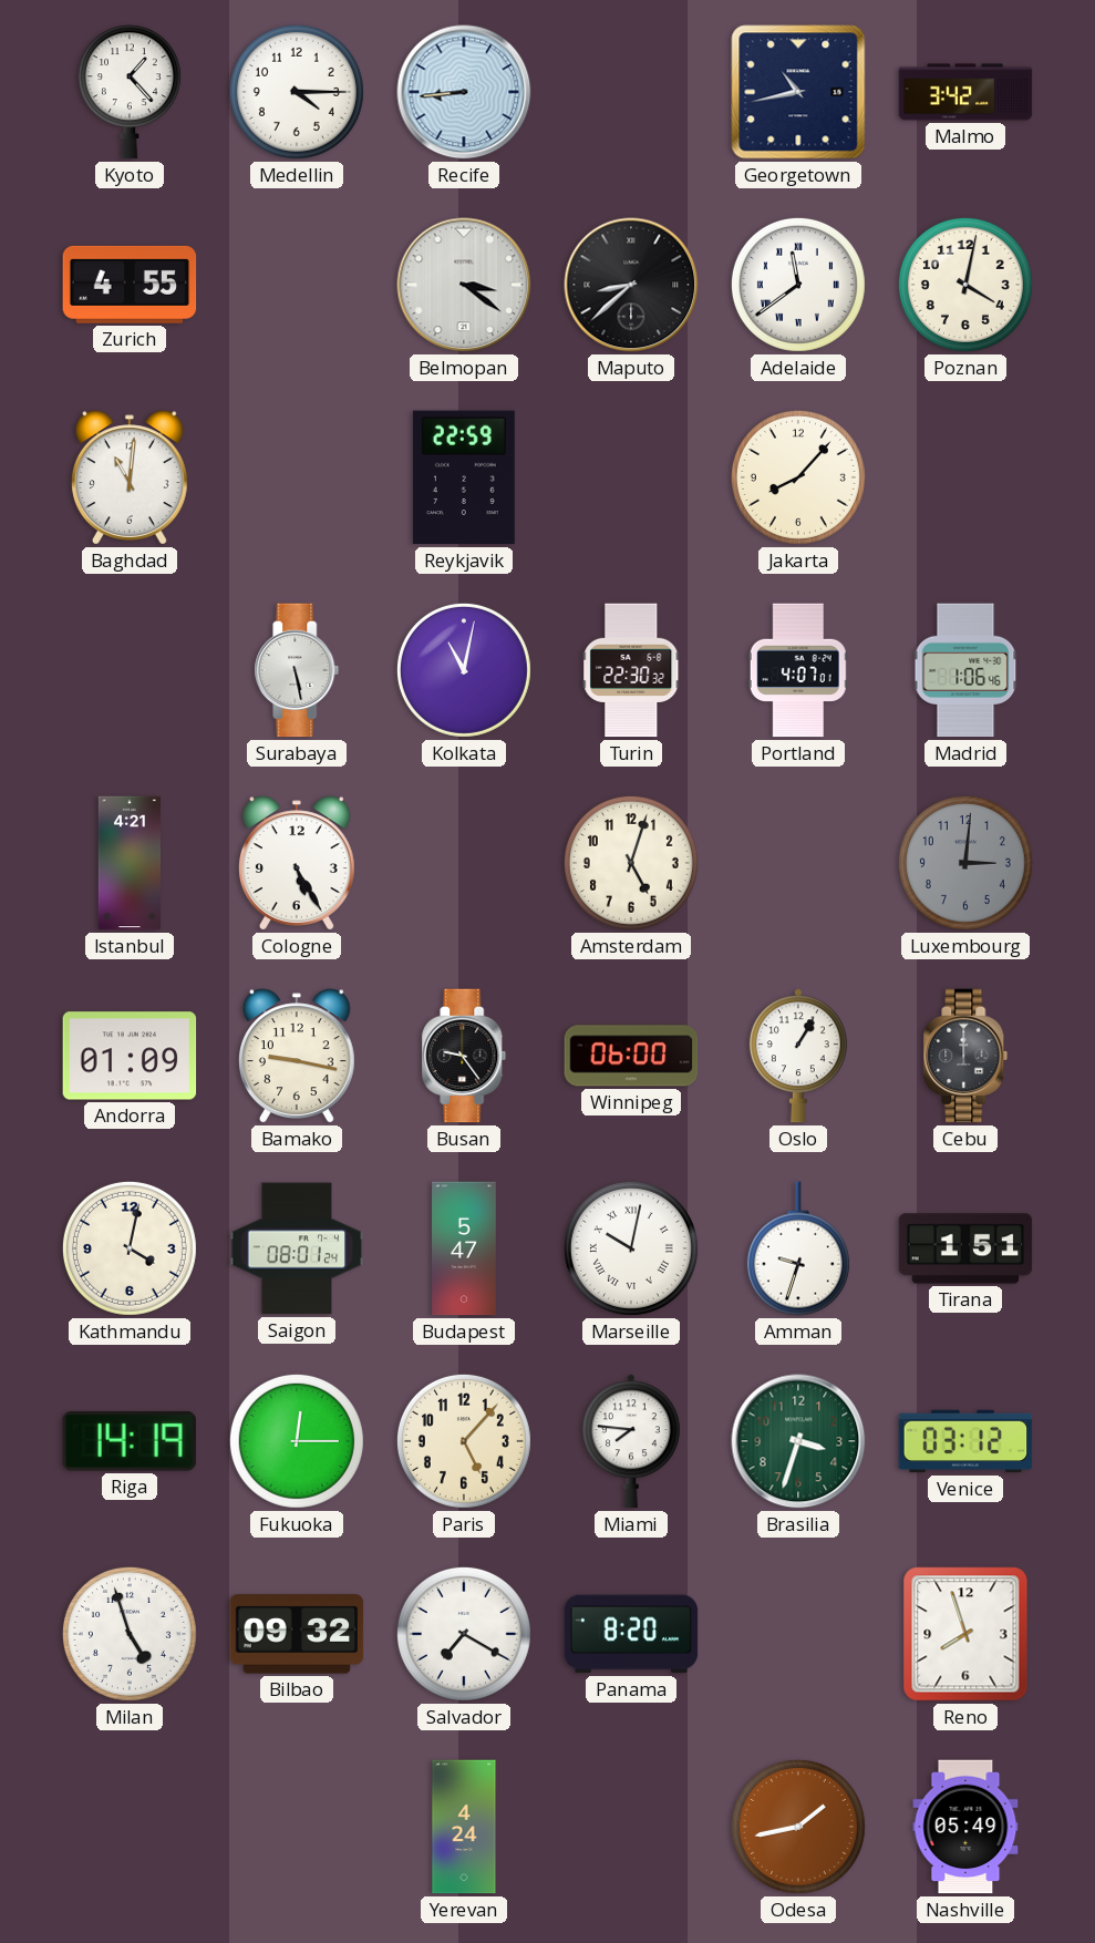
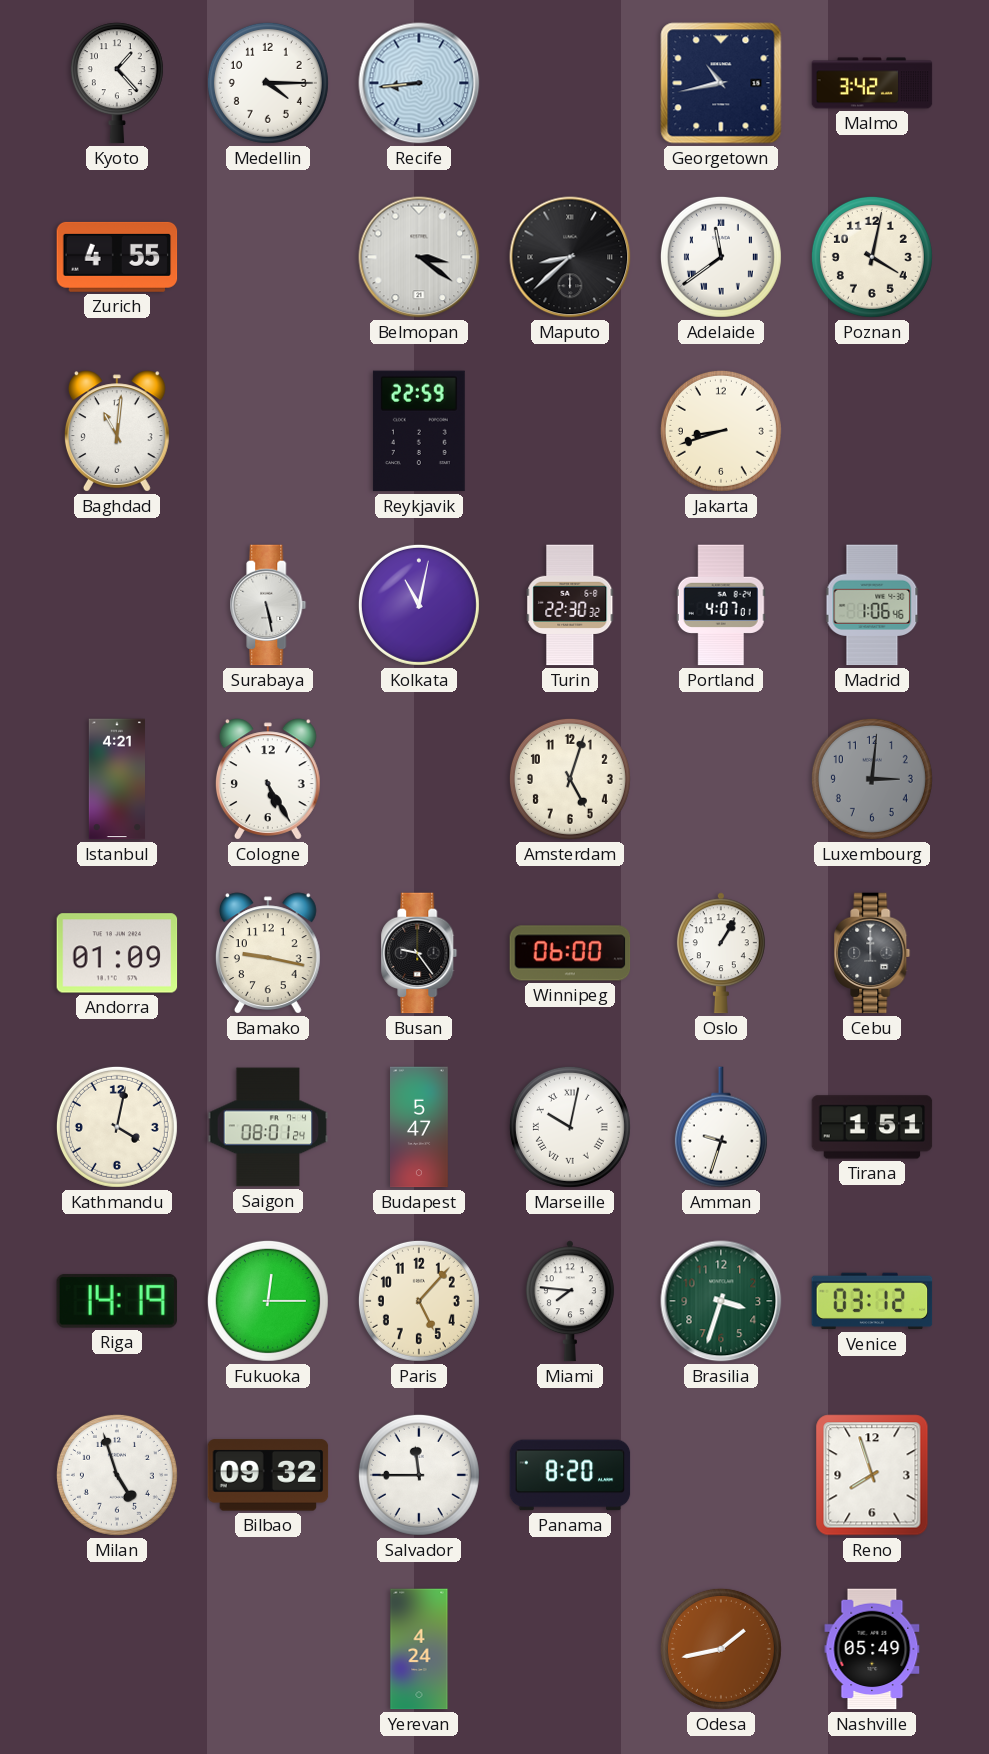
Jakarta: 8:07 -> 8:42
Salvador: 7:20 -> 11:45
